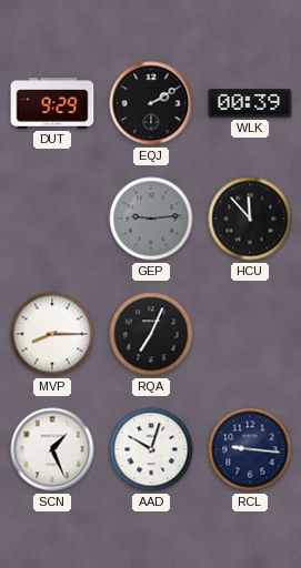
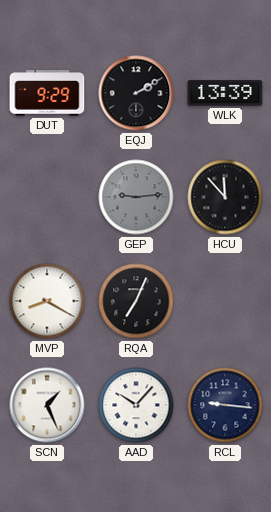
WLK: 00:39 -> 13:39
MVP: 8:15 -> 8:20
AAD: 10:03 -> 10:07
